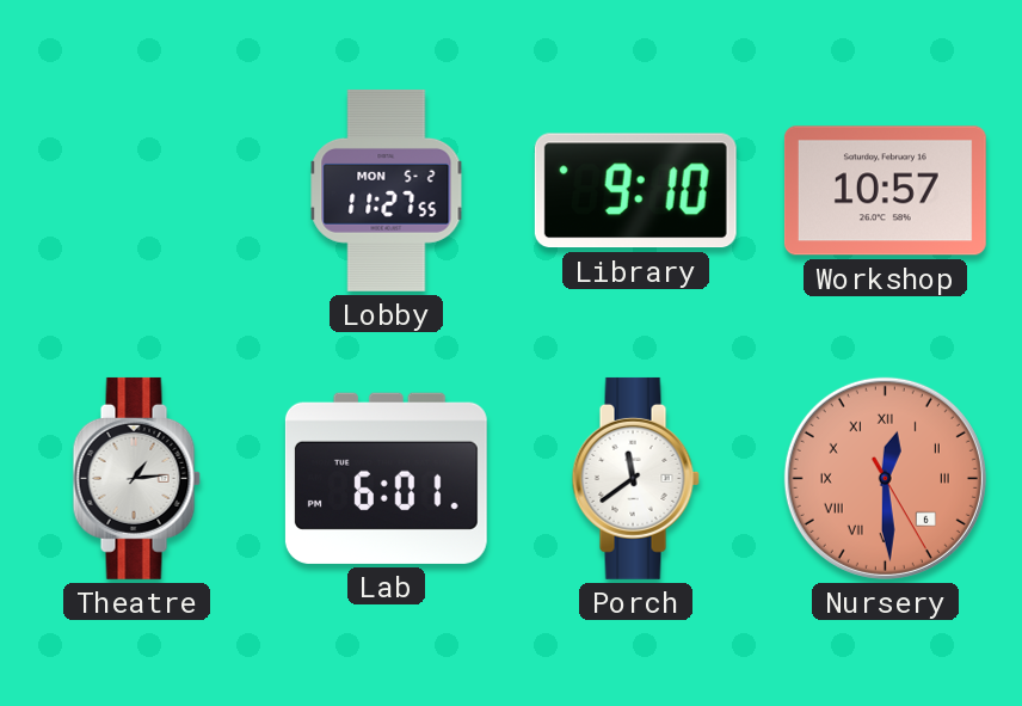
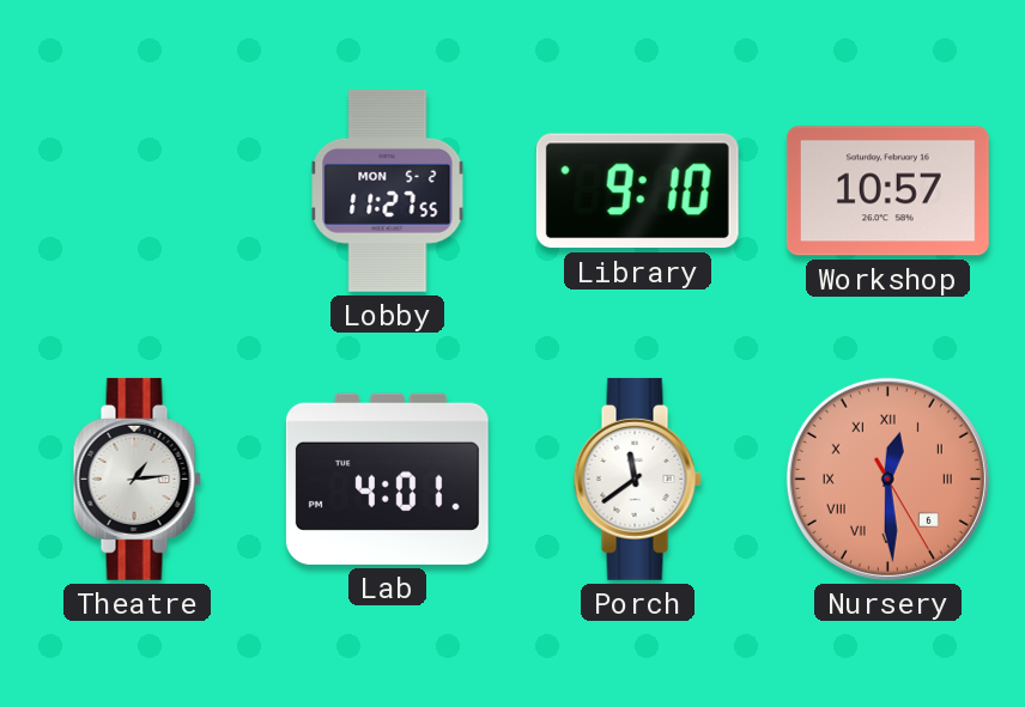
Lab: 6:01 -> 4:01
